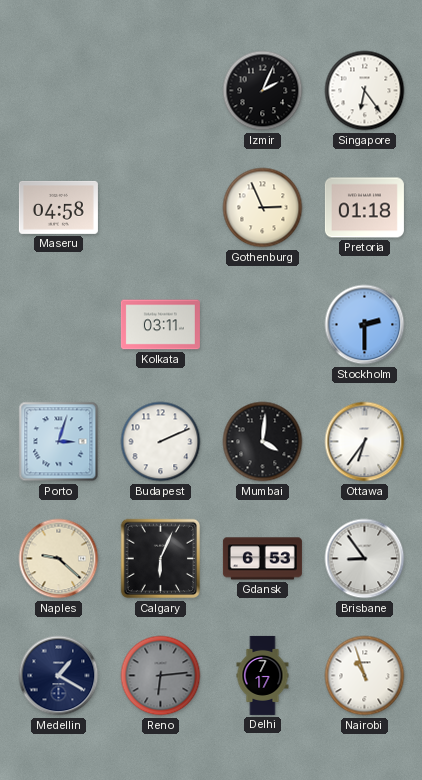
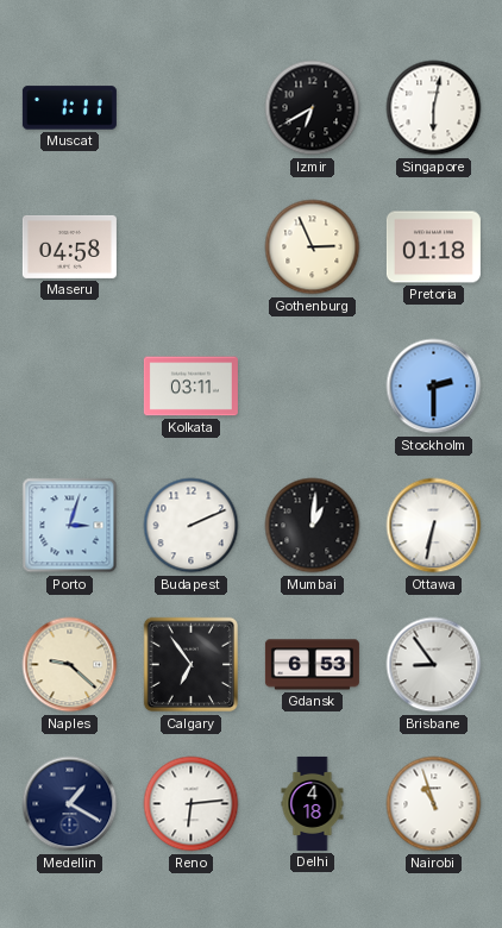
Muscat: none -> 1:11
Izmir: 2:04 -> 6:40
Singapore: 6:24 -> 6:02
Mumbai: 4:01 -> 1:01
Ottawa: 6:36 -> 6:32
Calgary: 6:04 -> 6:54
Reno dial: grey -> white
Delhi: 7:17 -> 4:18
